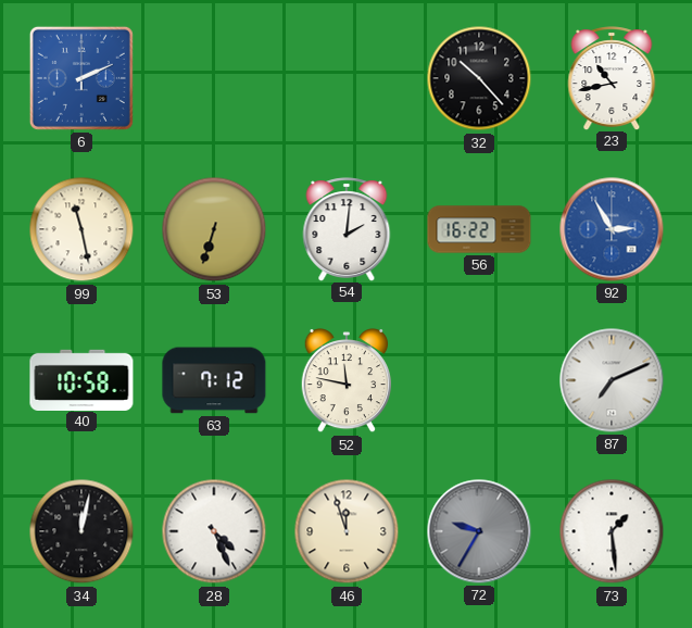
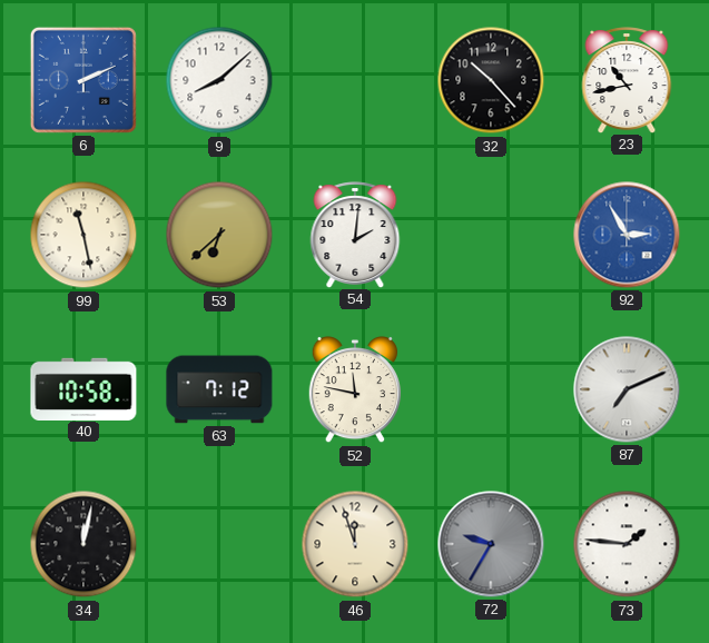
9: none -> 8:08
53: 6:33 -> 6:38
56: 16:22 -> none
28: 4:26 -> none
73: 1:29 -> 1:46
